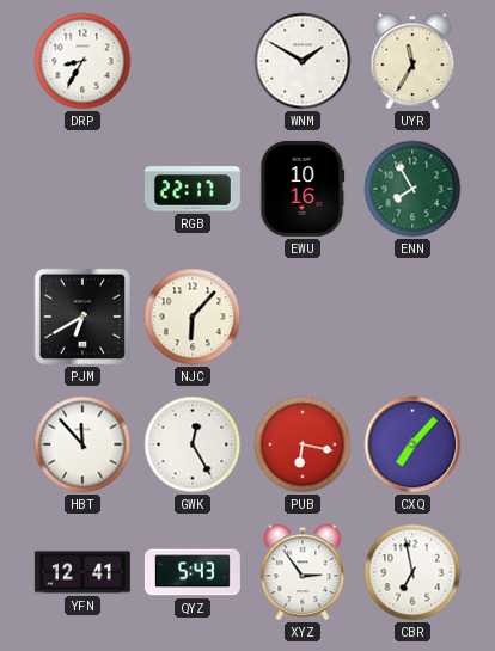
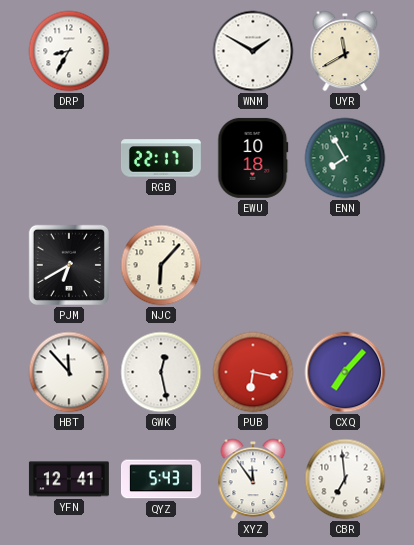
UYR: 11:35 -> 11:40
EWU: 10:16 -> 10:18
GWK: 12:25 -> 12:28
XYZ: 2:54 -> 11:54
CBR: 6:58 -> 6:59
